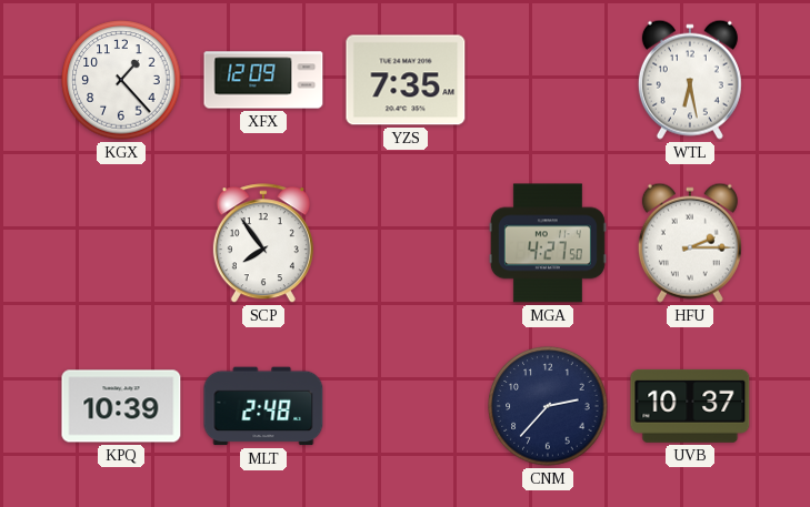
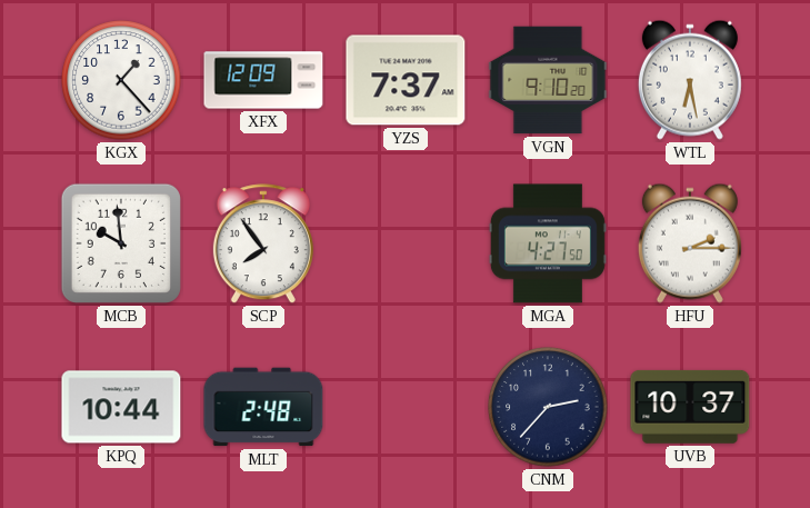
YZS: 7:35 -> 7:37
VGN: none -> 9:10
MCB: none -> 9:59
KPQ: 10:39 -> 10:44
